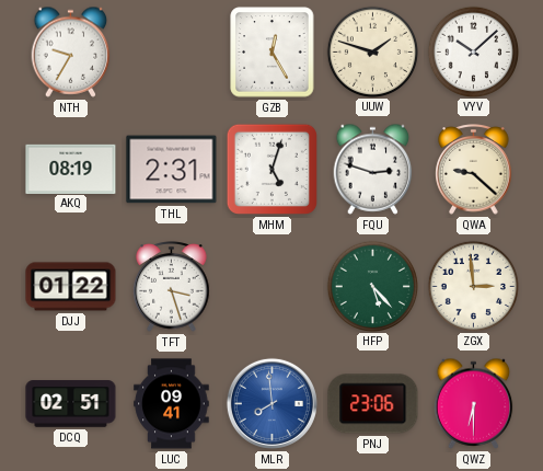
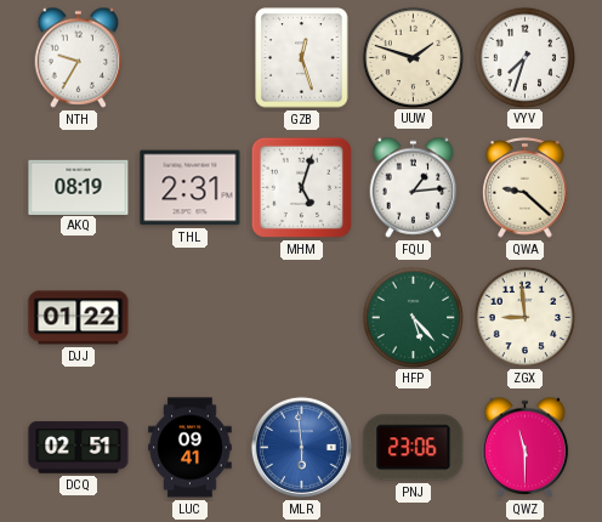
GZB: 12:25 -> 12:27
VYV: 10:08 -> 7:33
FQU: 2:48 -> 1:14
TFT: 3:27 -> none
ZGX: 2:59 -> 8:59
MLR: 7:59 -> 5:59
QWZ: 6:30 -> 11:30
